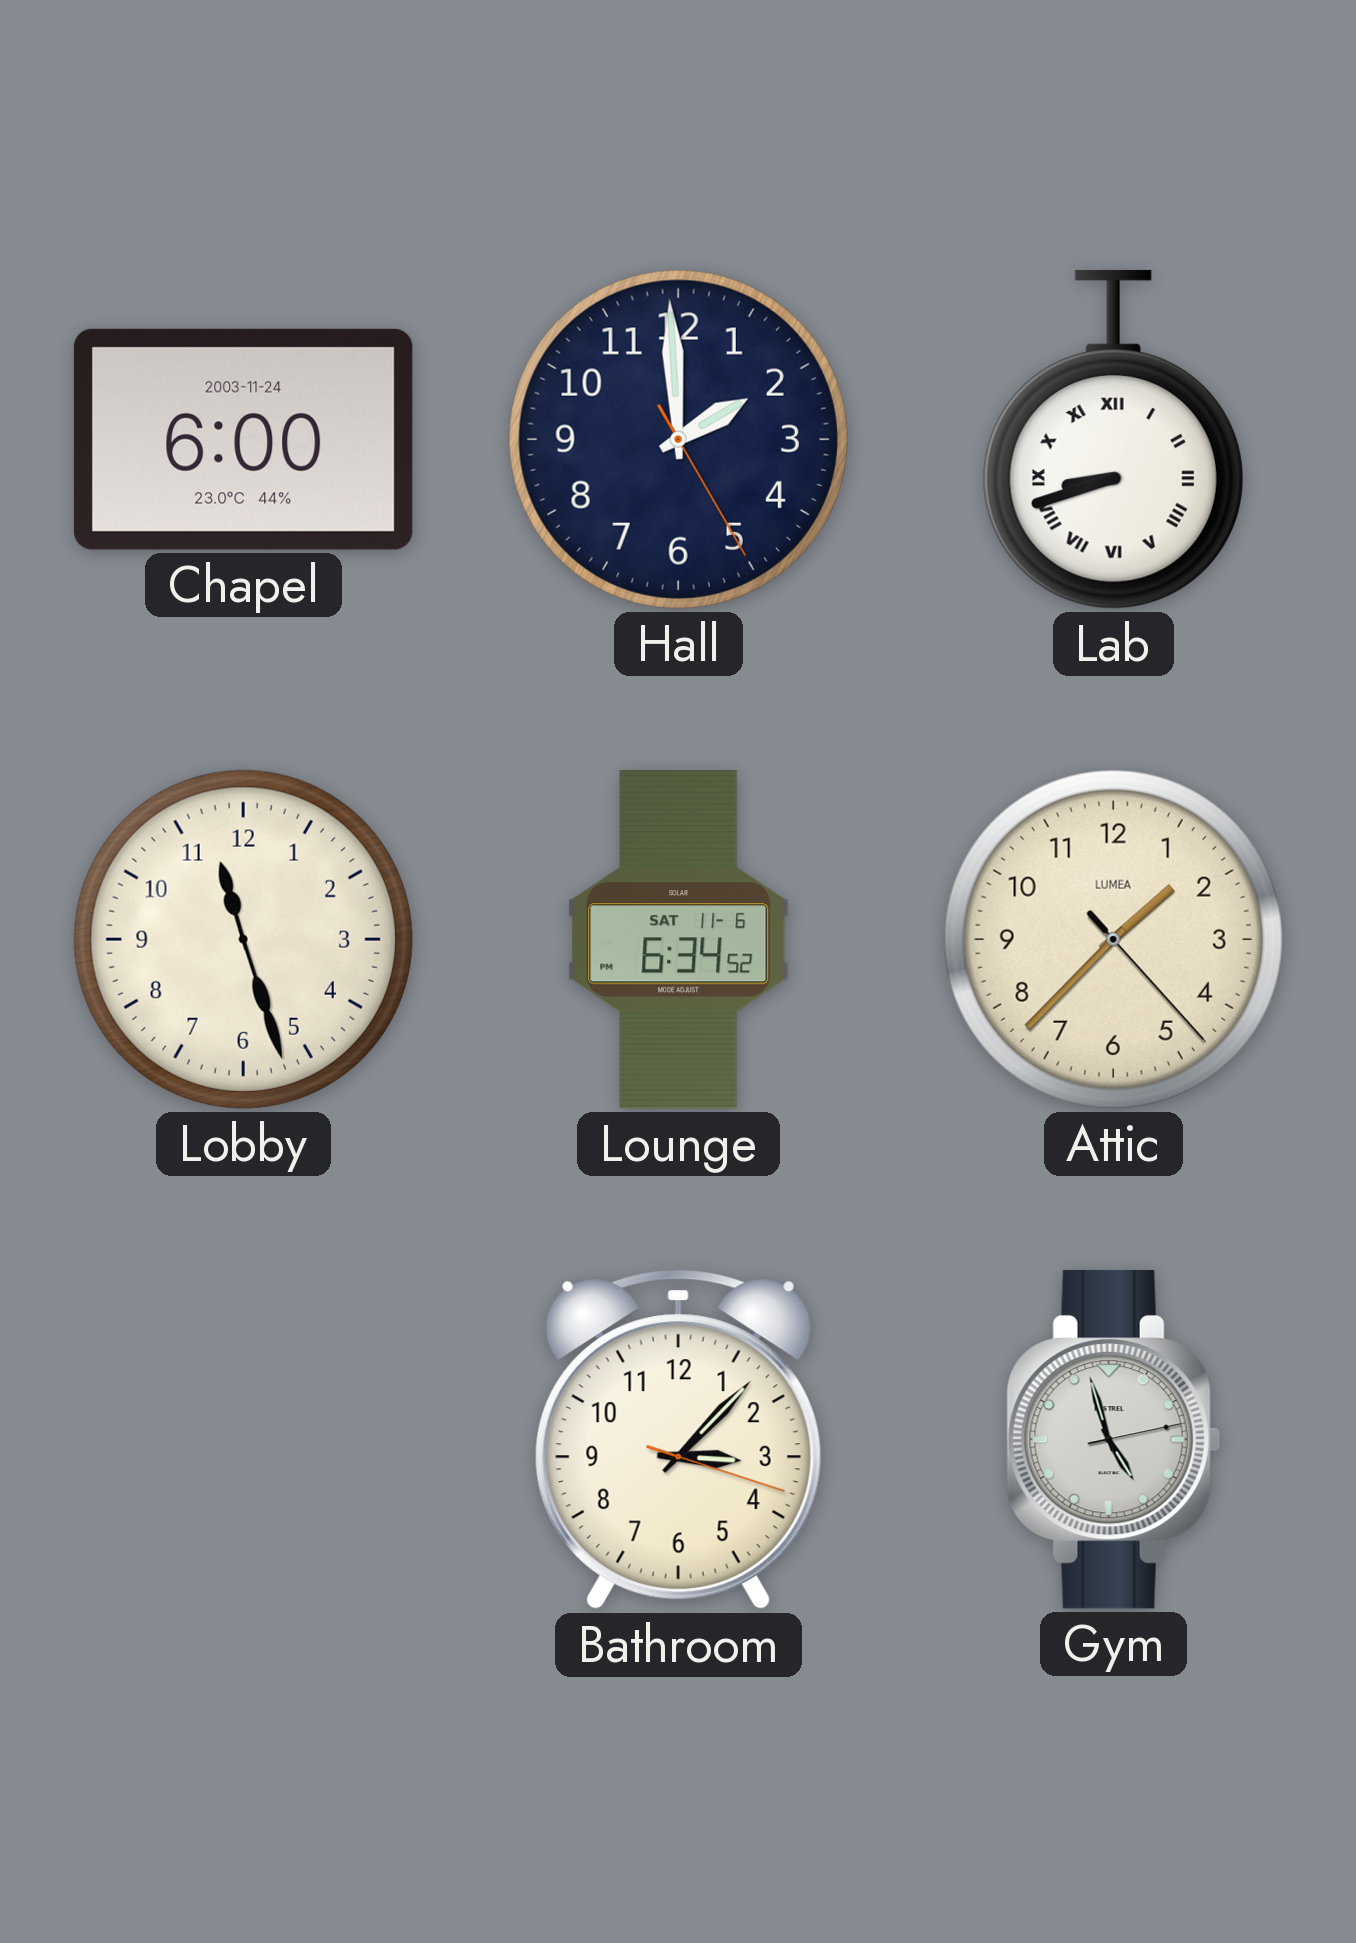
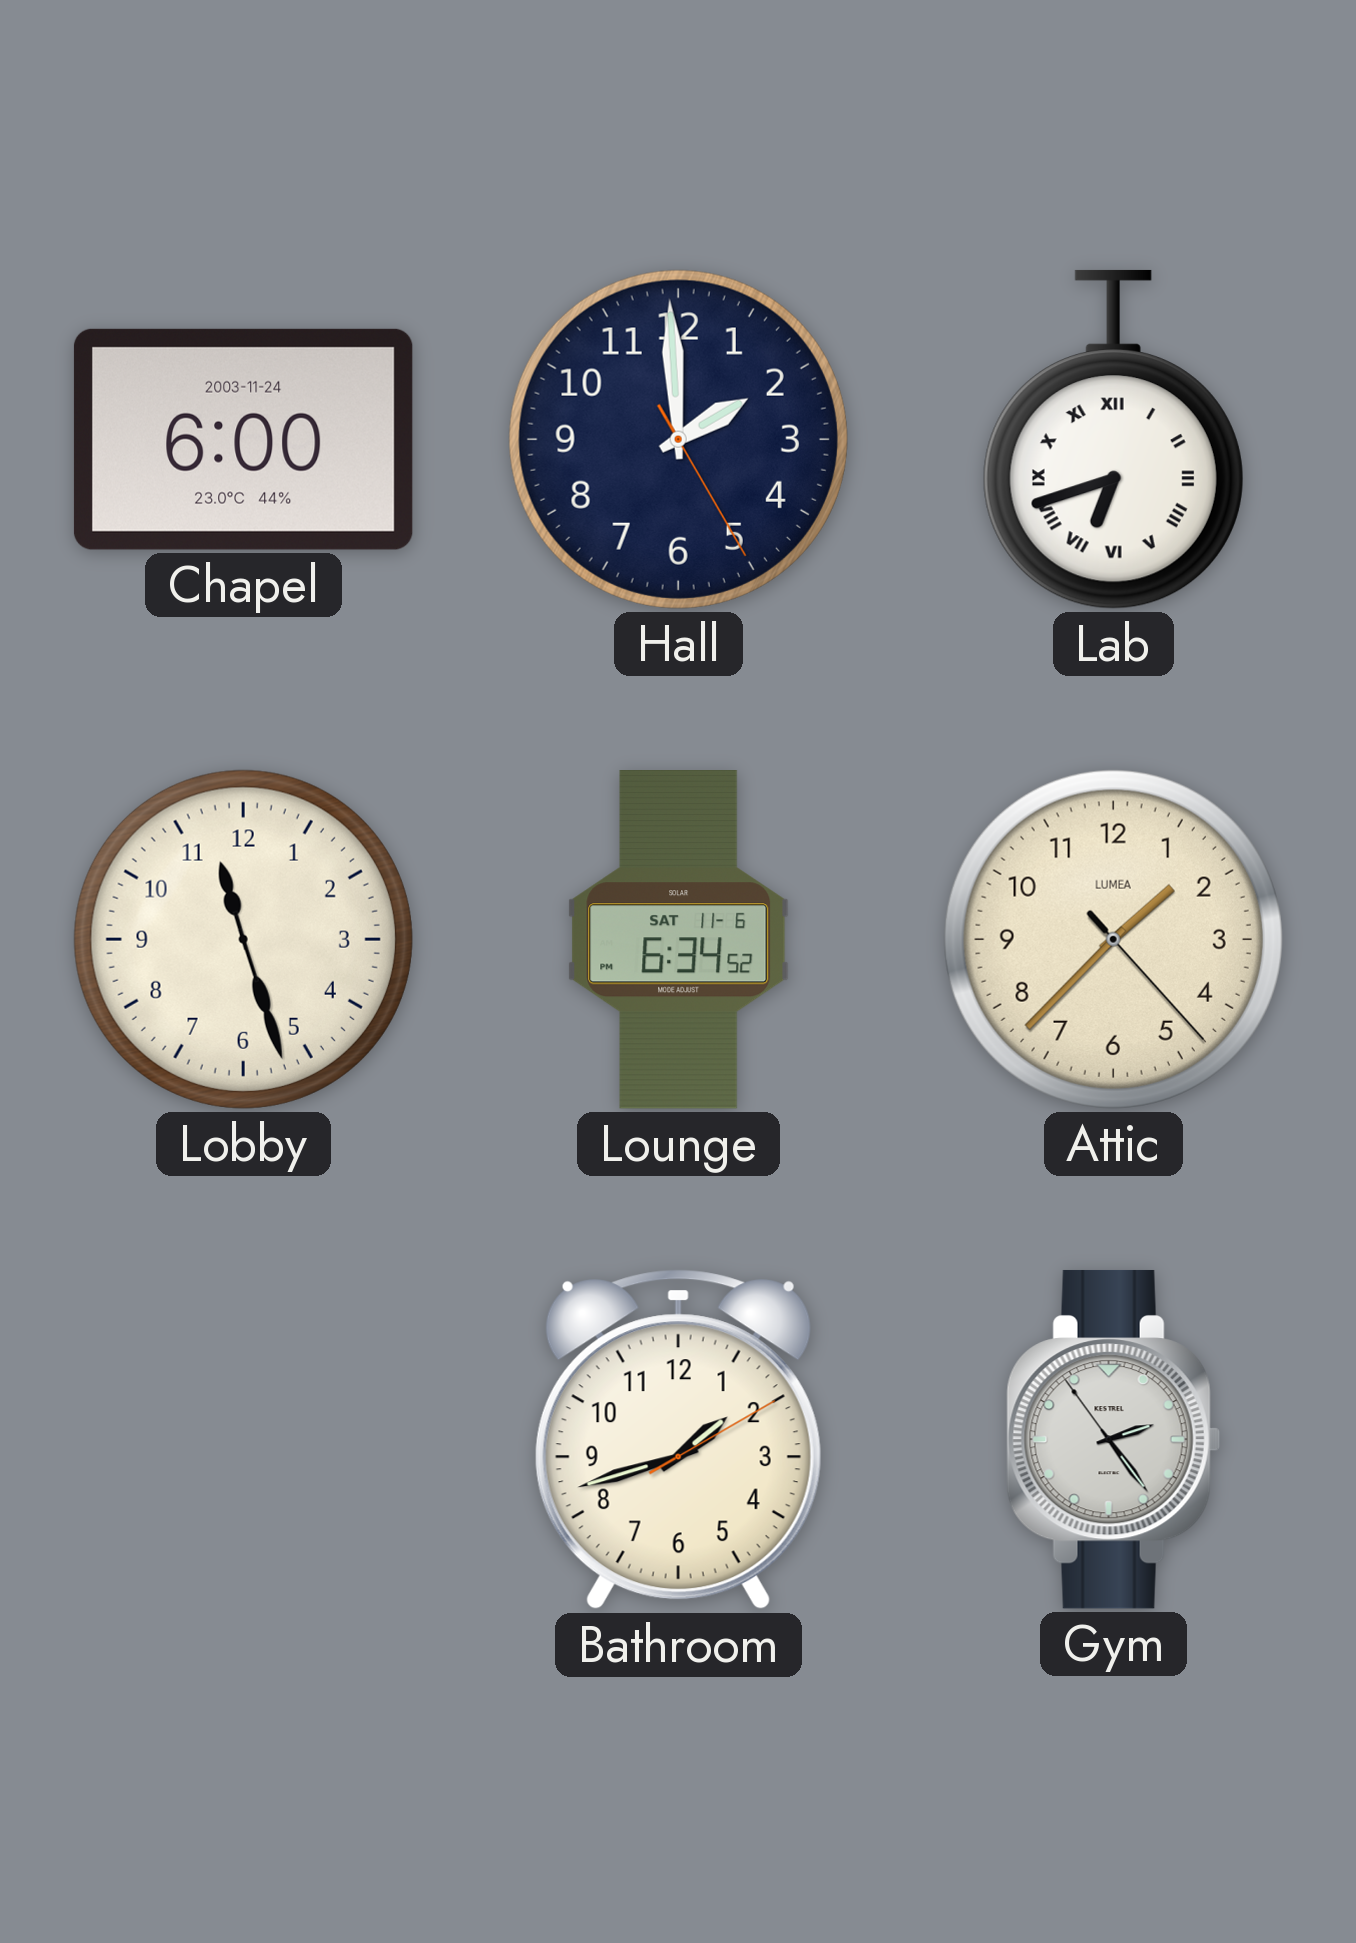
Lab: 8:42 -> 6:42
Bathroom: 3:07 -> 1:42
Gym: 4:57 -> 2:23
